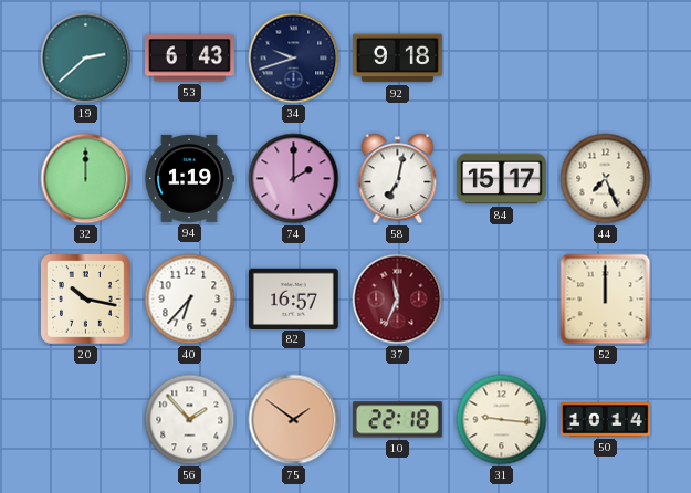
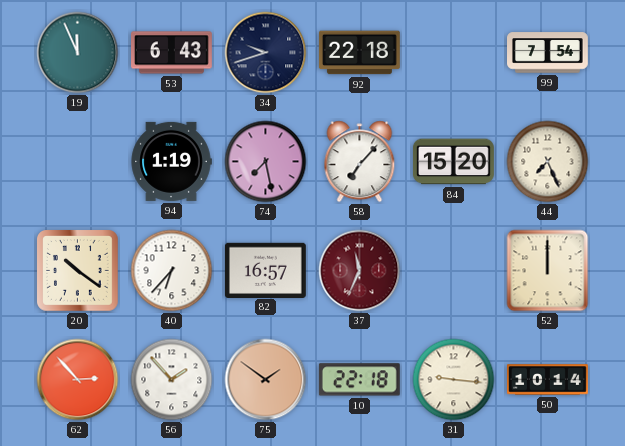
19: 2:38 -> 11:56
92: 9:18 -> 22:18
99: none -> 7:54
32: 12:00 -> none
74: 2:00 -> 7:28
58: 7:02 -> 7:07
84: 15:17 -> 15:20
20: 10:17 -> 10:21
62: none -> 2:53
